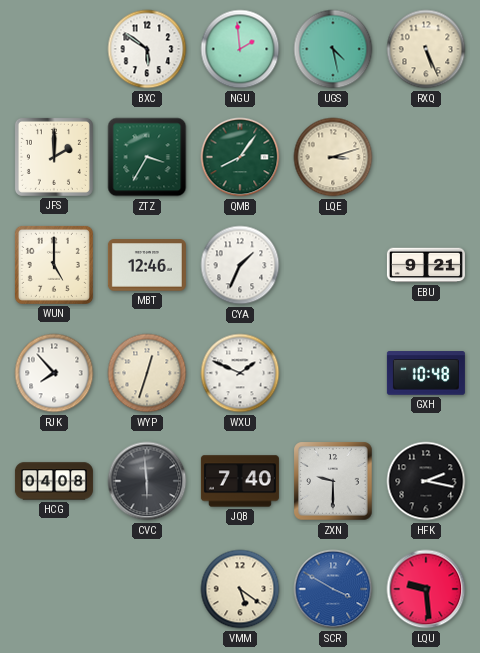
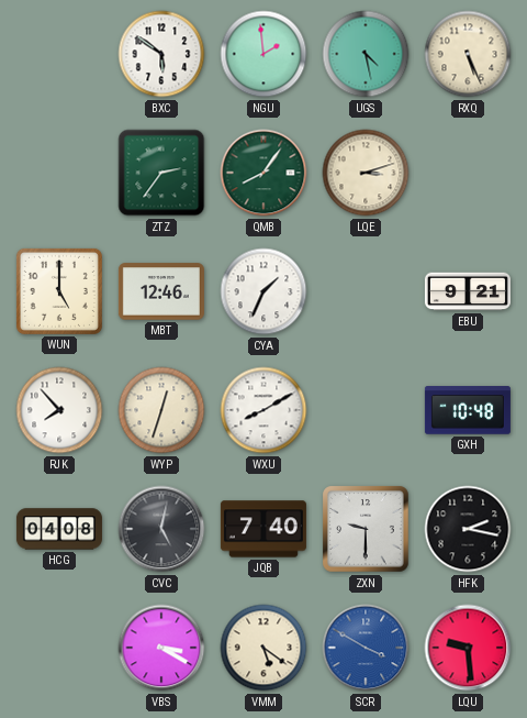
JFS: 2:00 -> none
ZTZ: 3:35 -> 2:36
WXU: 1:49 -> 8:10
CVC: 5:59 -> 5:02
VBS: none -> 3:20
